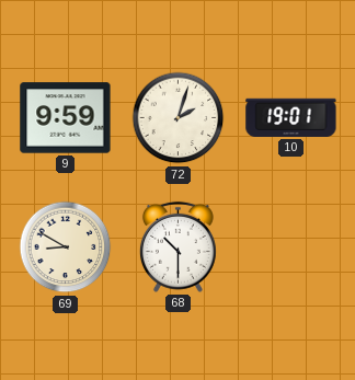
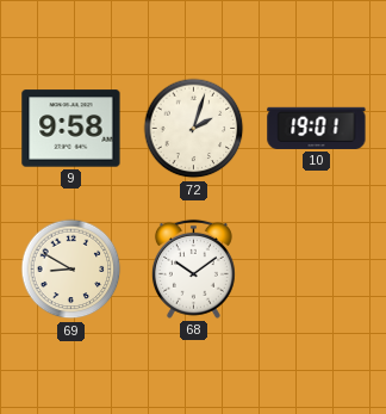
9: 9:59 -> 9:58
68: 10:30 -> 10:09
